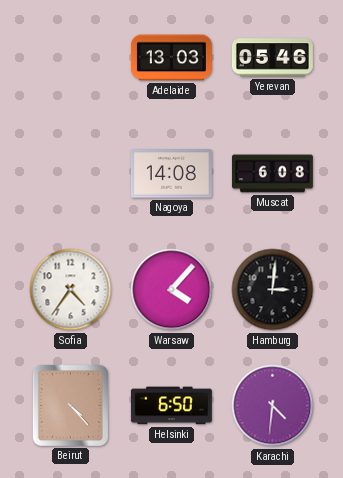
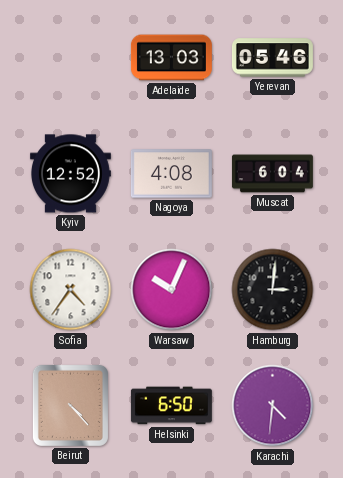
Kyiv: none -> 12:52
Nagoya: 14:08 -> 4:08
Muscat: 6:08 -> 6:04
Warsaw: 4:07 -> 10:04
